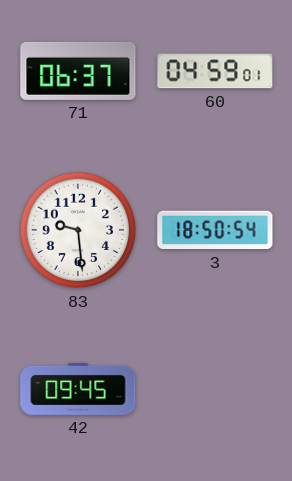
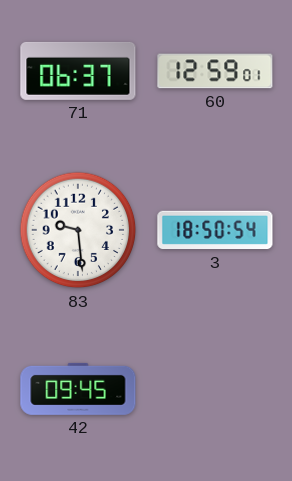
60: 04:59 -> 12:59
